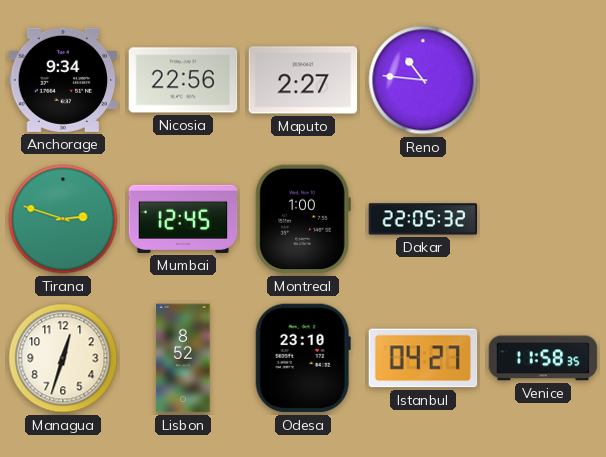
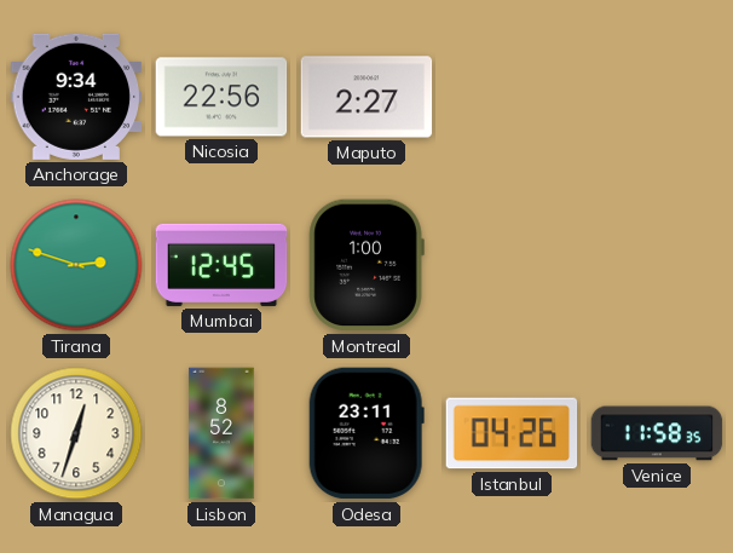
Reno: 10:46 -> none
Dakar: 22:05 -> none
Odesa: 23:10 -> 23:11
Istanbul: 04:27 -> 04:26
